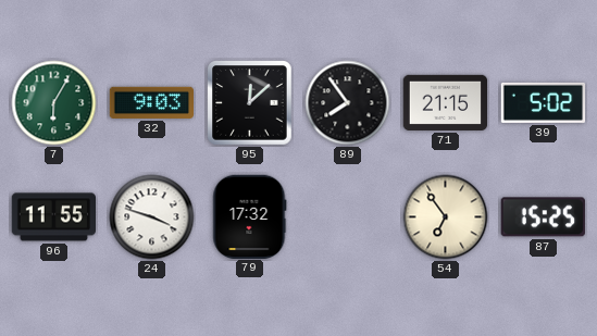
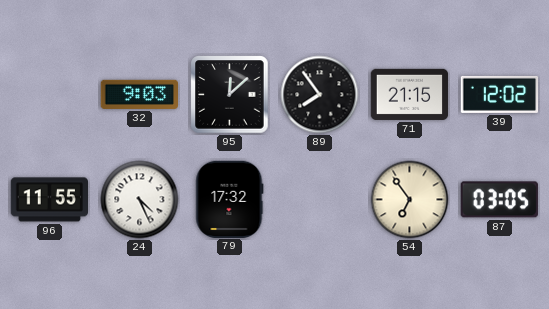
7: 6:05 -> none
39: 5:02 -> 12:02
24: 3:48 -> 4:26
87: 15:25 -> 03:05
